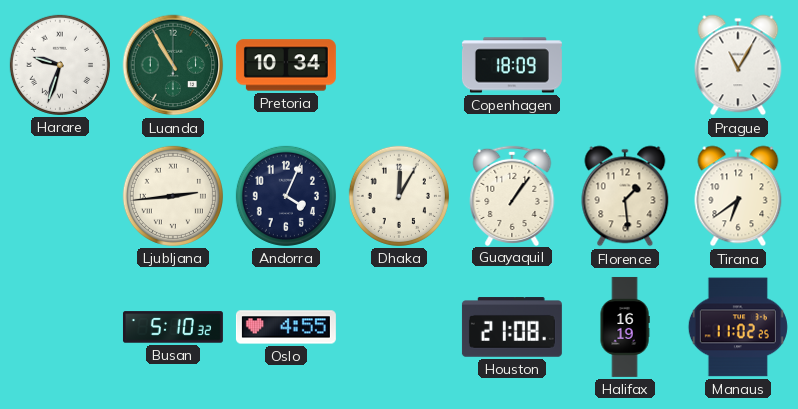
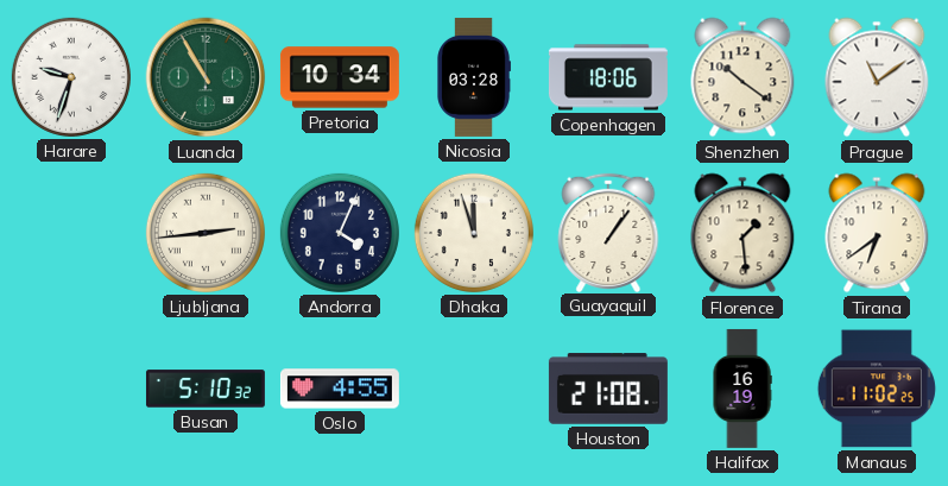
Nicosia: none -> 03:28
Copenhagen: 18:09 -> 18:06
Shenzhen: none -> 10:21
Prague: 11:05 -> 11:09
Dhaka: 12:05 -> 11:57
